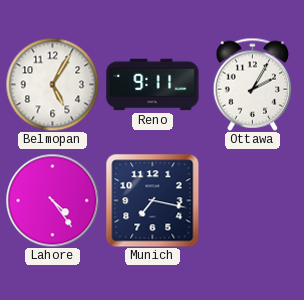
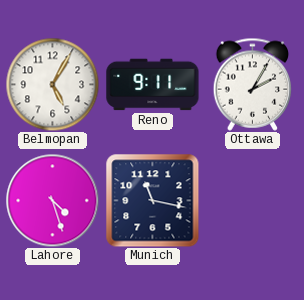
Lahore: 4:24 -> 4:27
Munich: 7:17 -> 11:17
